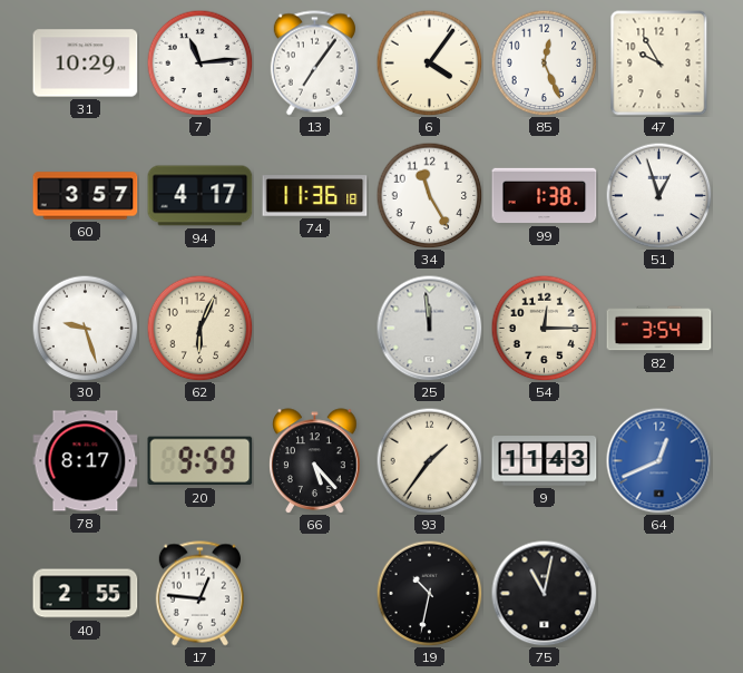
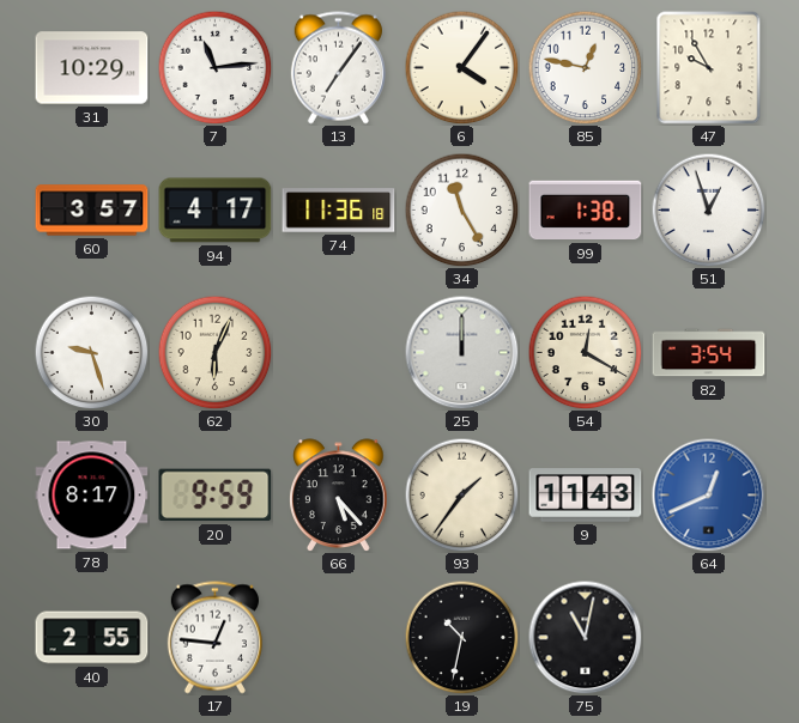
85: 12:26 -> 12:47
25: 11:59 -> 12:00
54: 12:15 -> 12:20
